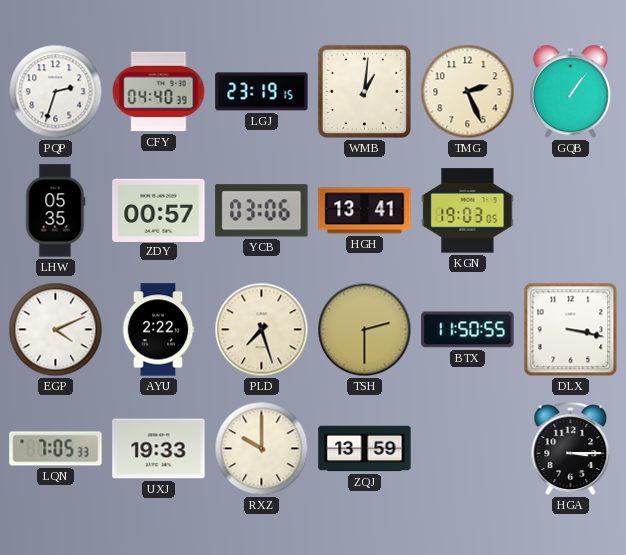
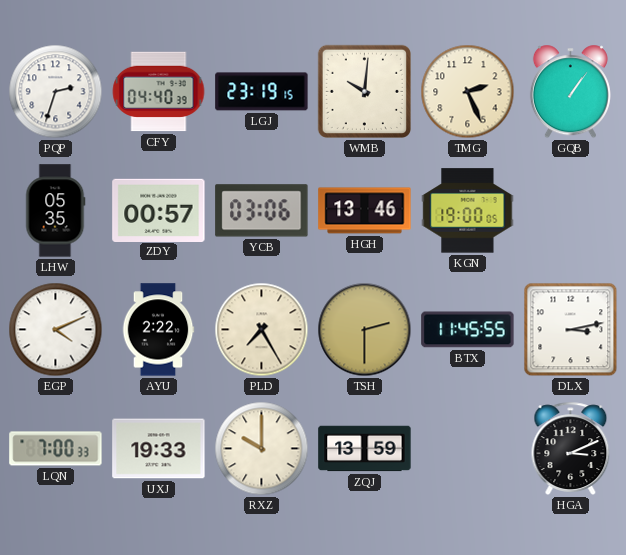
WMB: 1:01 -> 10:01
HGH: 13:41 -> 13:46
KGN: 19:03 -> 19:00
PLD: 7:27 -> 7:25
BTX: 11:50 -> 11:45
DLX: 3:17 -> 3:13
LQN: 7:05 -> 7:00
HGA: 3:15 -> 3:11
